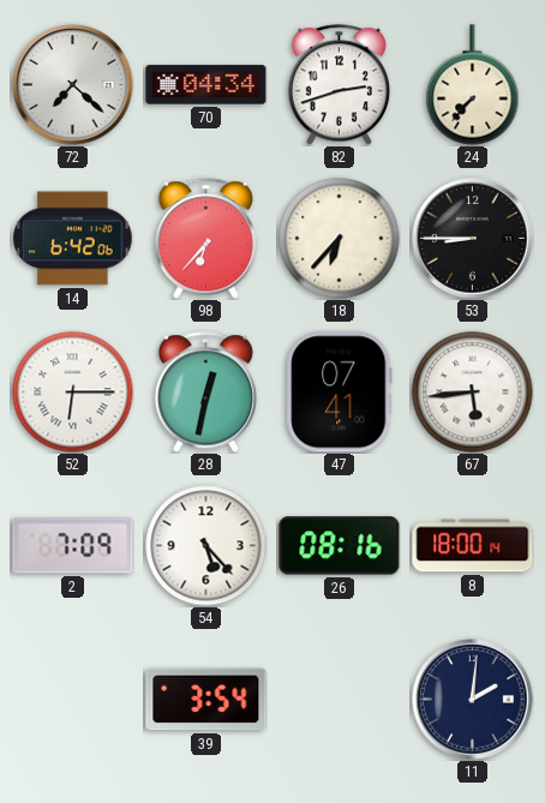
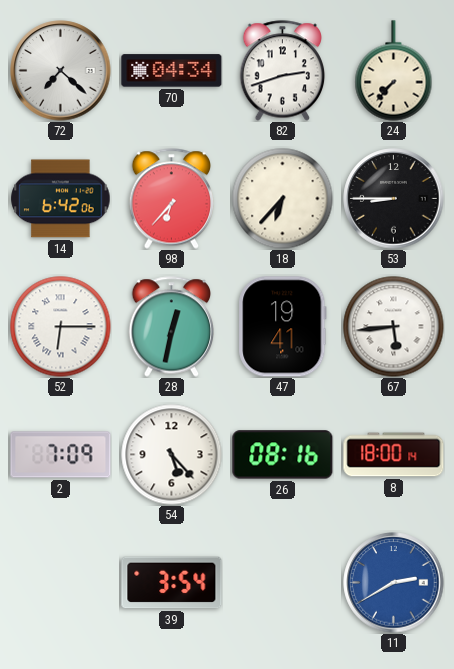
47: 07:41 -> 19:41
11: 2:01 -> 2:40
11 dial: navy -> blue
